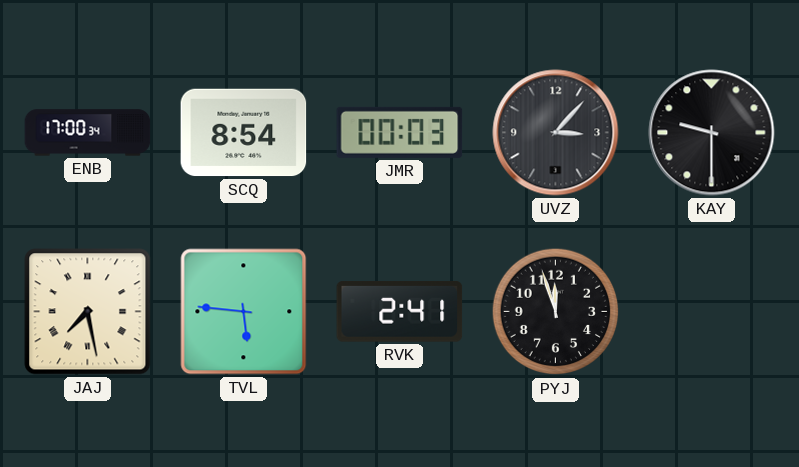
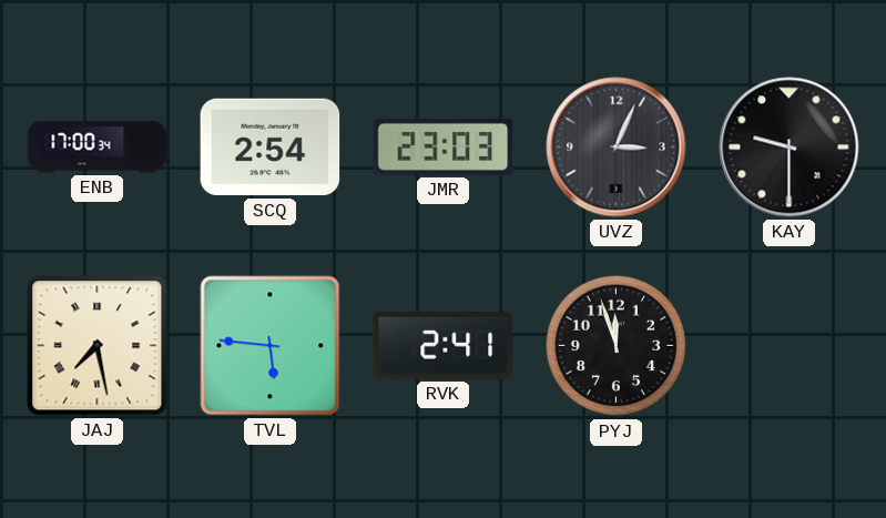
SCQ: 8:54 -> 2:54
JMR: 00:03 -> 23:03
UVZ: 3:07 -> 3:04
